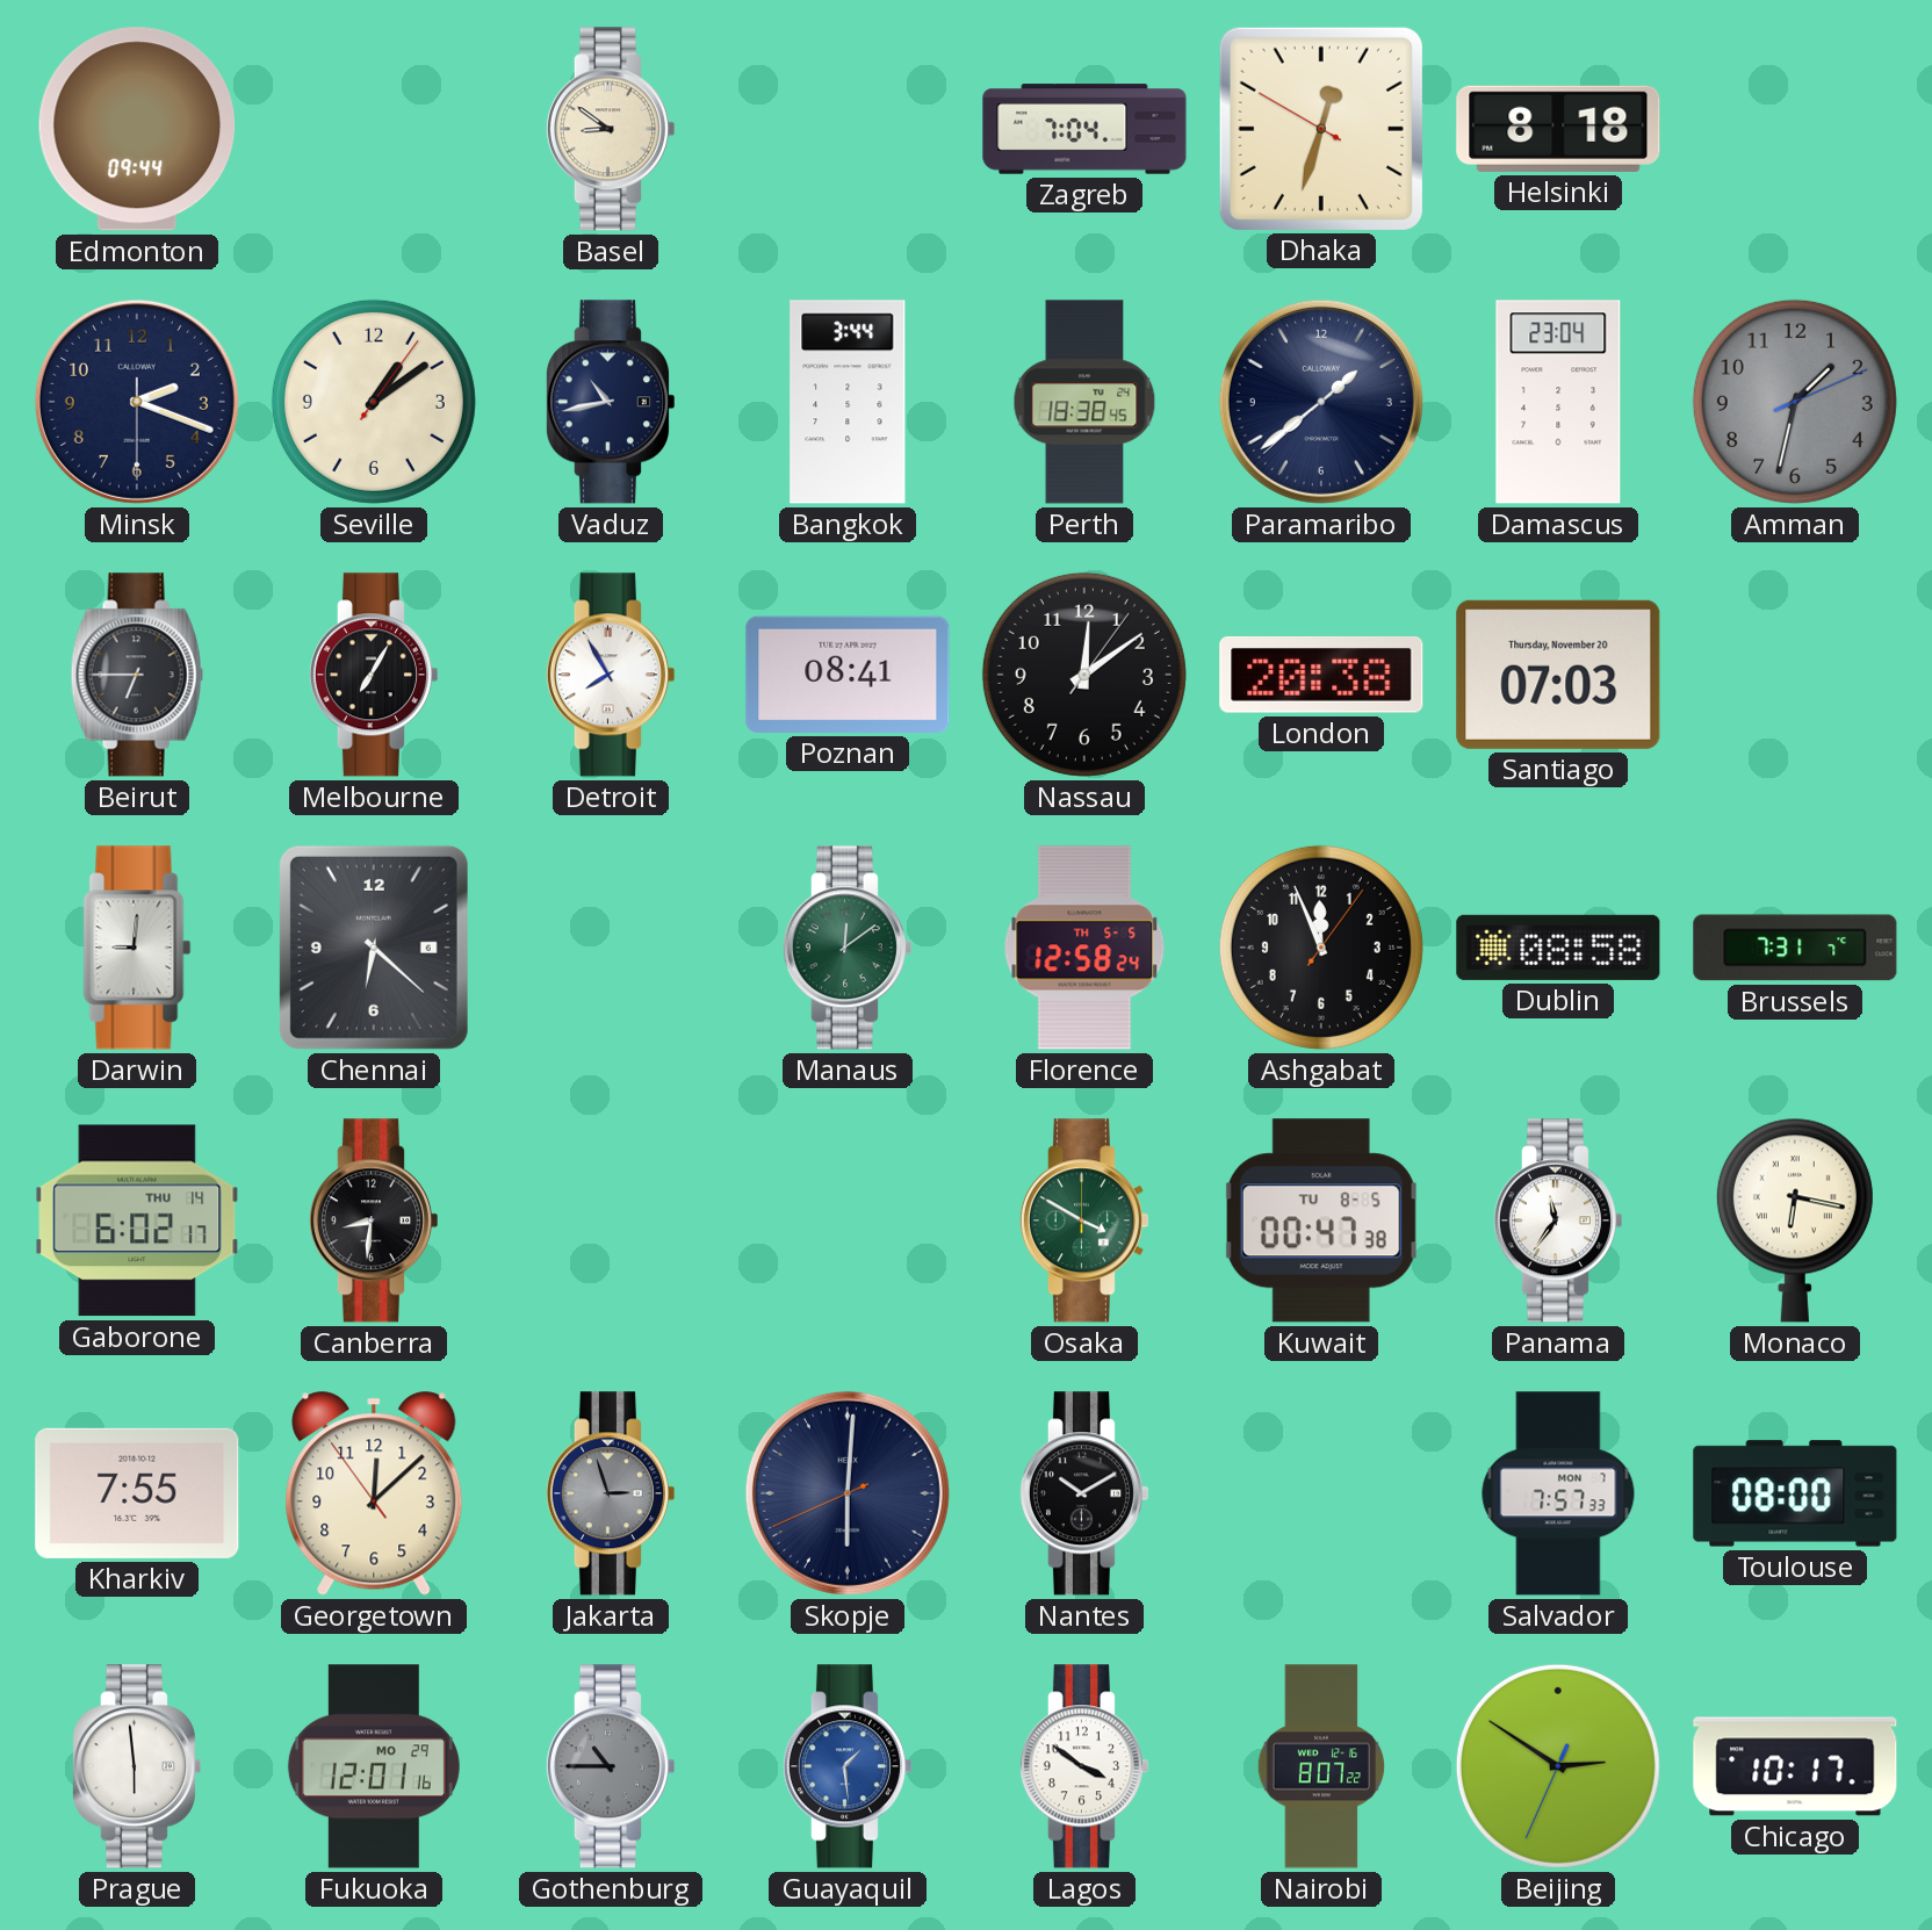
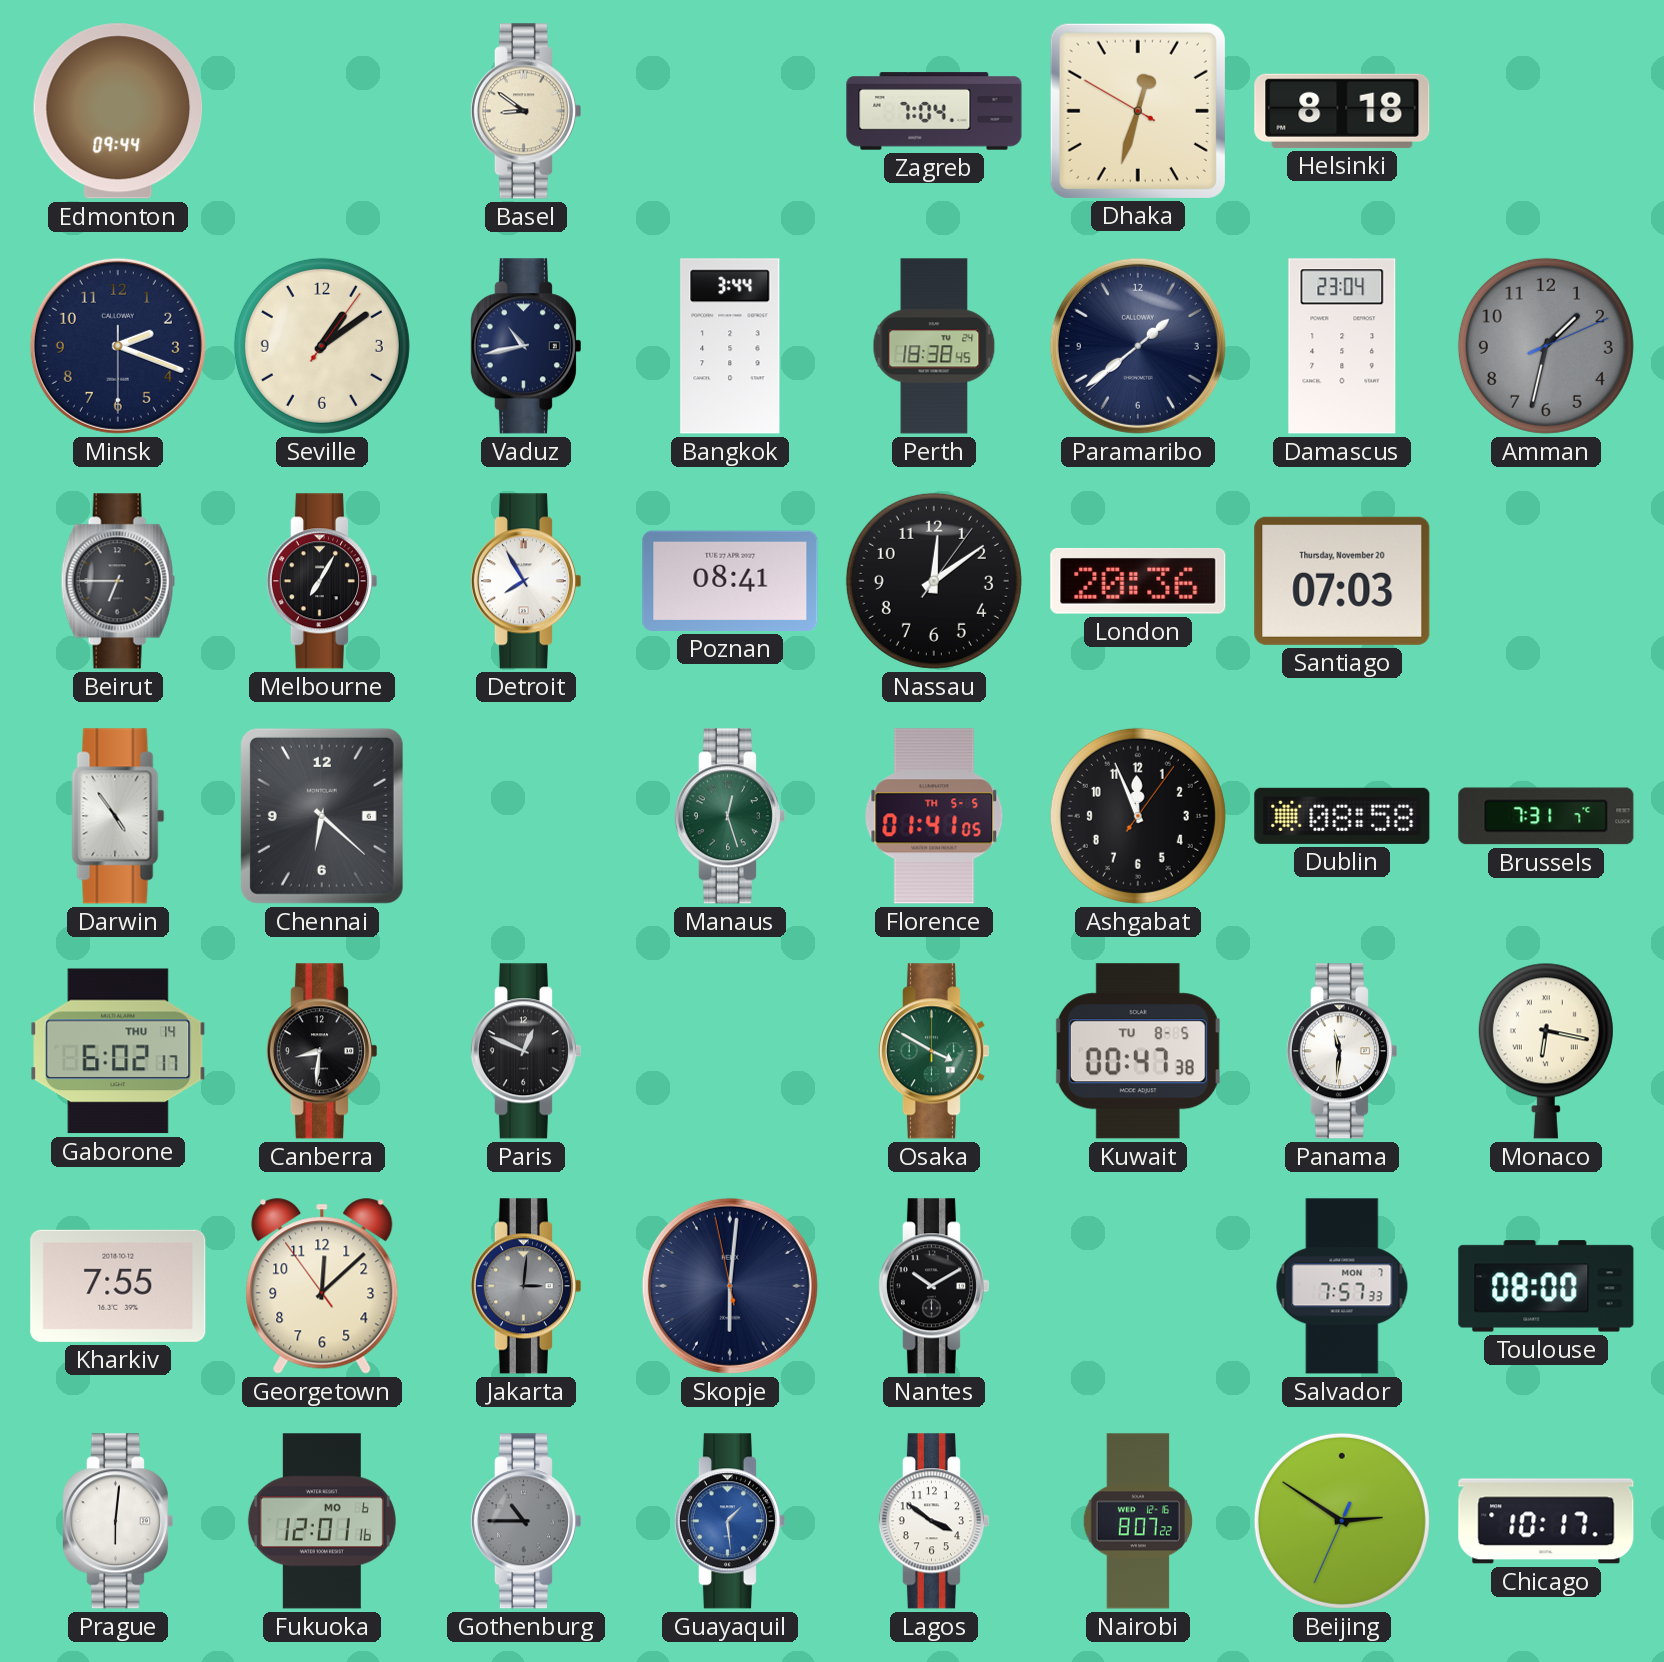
London: 20:38 -> 20:36
Darwin: 9:01 -> 4:54
Manaus: 12:09 -> 12:27
Florence: 12:58 -> 01:41
Paris: none -> 12:49
Panama: 11:36 -> 11:31
Jakarta: 2:57 -> 3:01
Skopje: 6:00:41 -> 6:00:58
Prague: 5:59 -> 6:01
Fukuoka date: MO 29 -> MO 6
